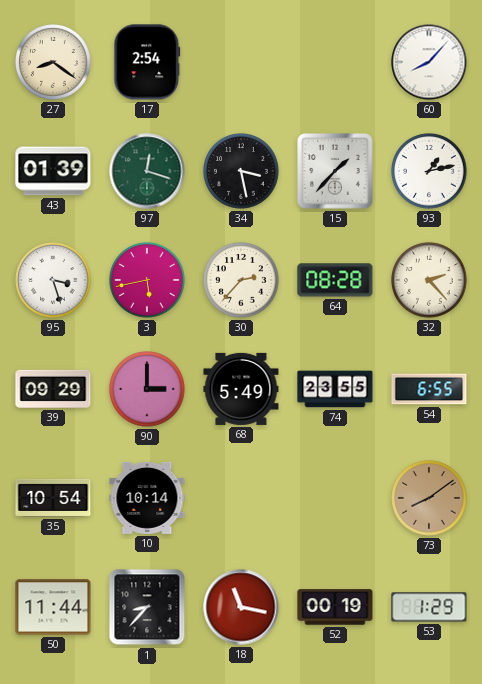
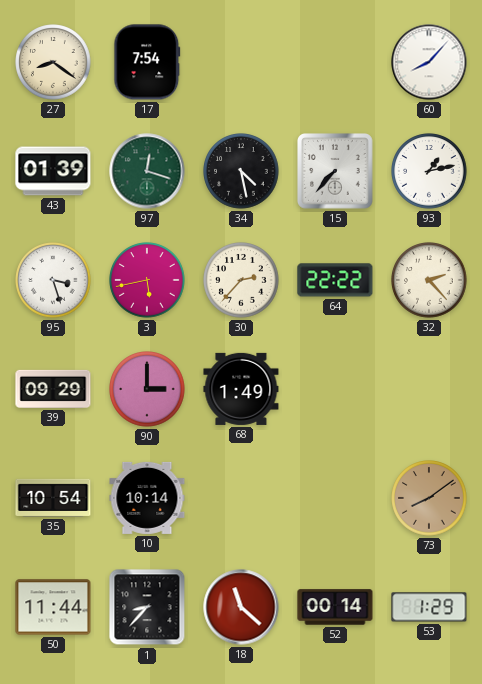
17: 2:54 -> 7:54
34: 3:28 -> 4:28
15: 1:37 -> 7:37
64: 08:28 -> 22:22
68: 5:49 -> 1:49
74: 23:55 -> none
54: 6:55 -> none
18: 11:17 -> 11:22
52: 00:19 -> 00:14
